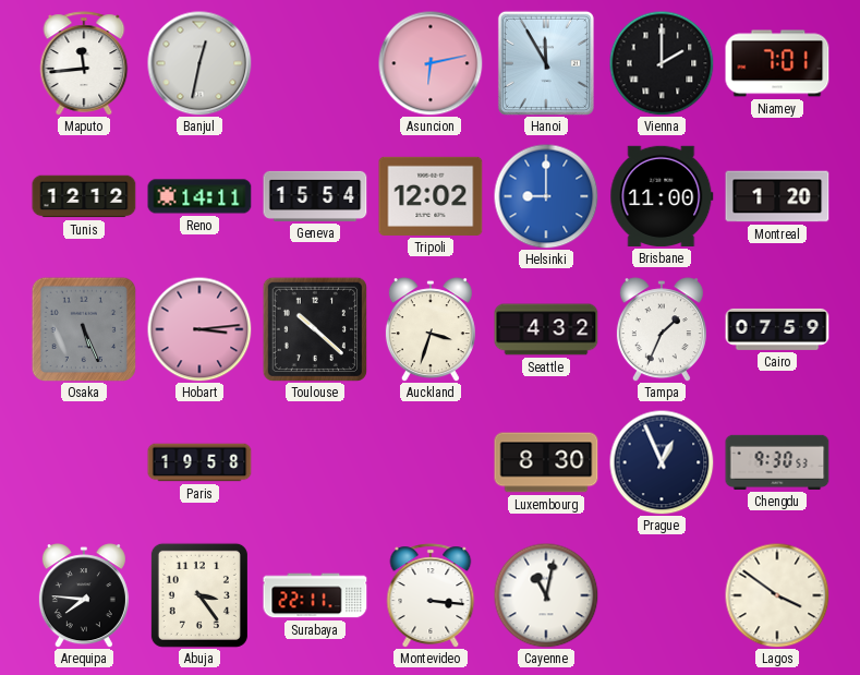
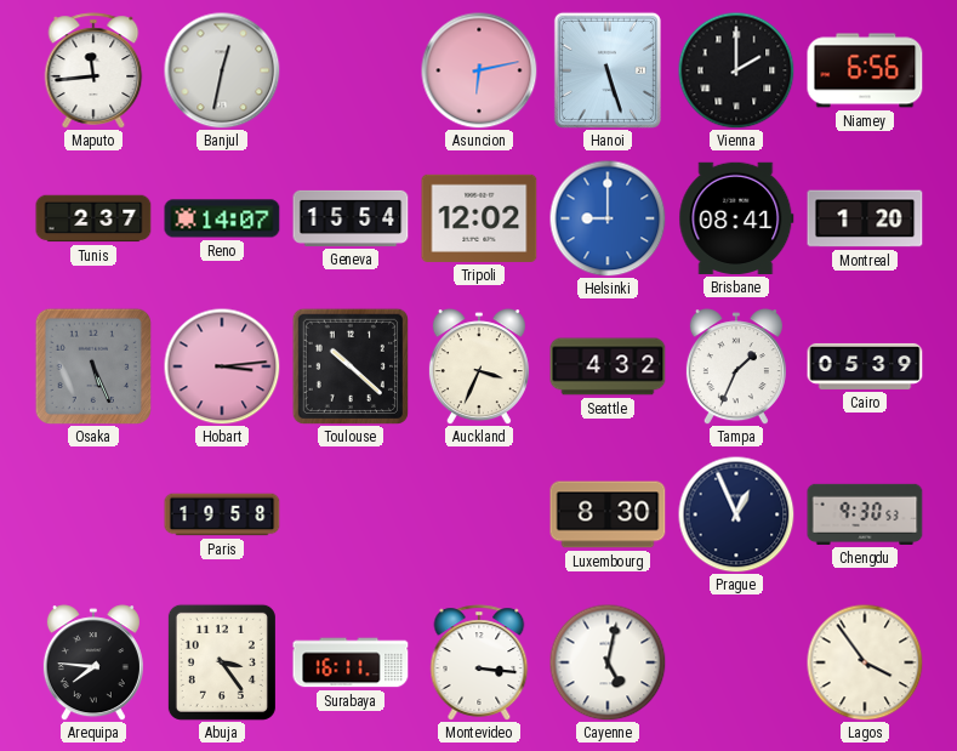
Hanoi: 11:55 -> 5:27
Niamey: 7:01 -> 6:56
Tunis: 12:12 -> 2:37
Reno: 14:11 -> 14:07
Brisbane: 11:00 -> 08:41
Auckland: 3:33 -> 3:34
Cairo: 07:59 -> 05:39
Surabaya: 22:11 -> 16:11
Cayenne: 11:02 -> 5:02
Lagos: 3:51 -> 3:54
